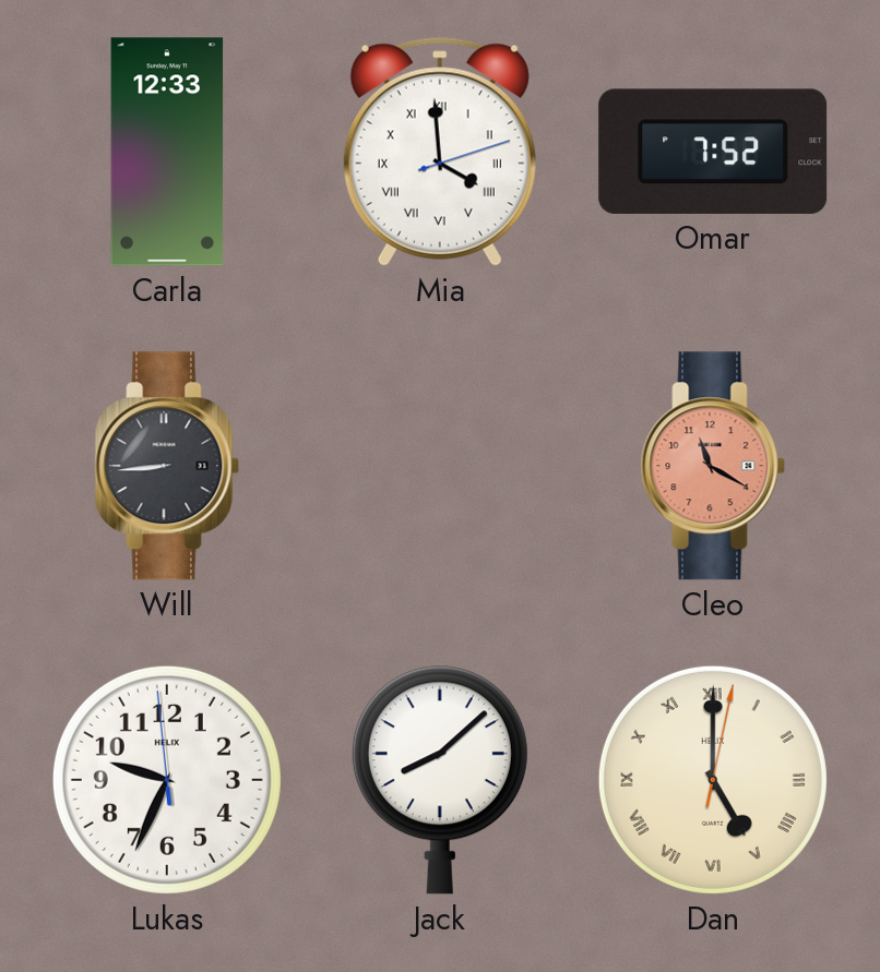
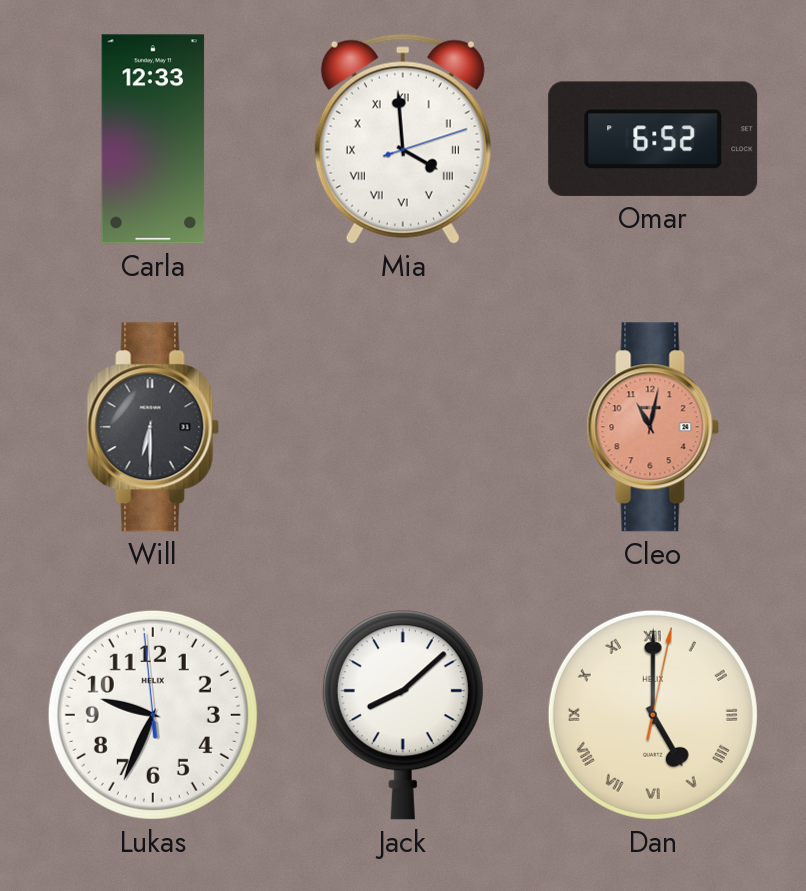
Omar: 7:52 -> 6:52
Will: 8:44 -> 6:30
Cleo: 11:20 -> 11:02
